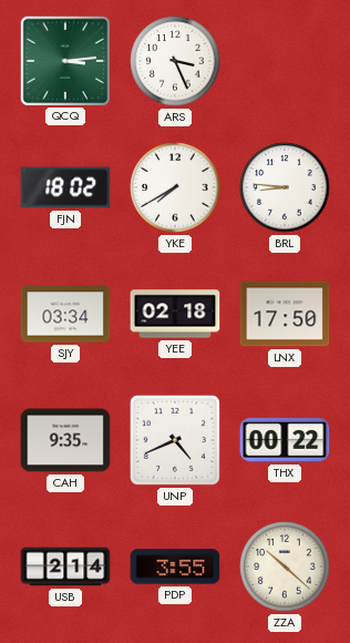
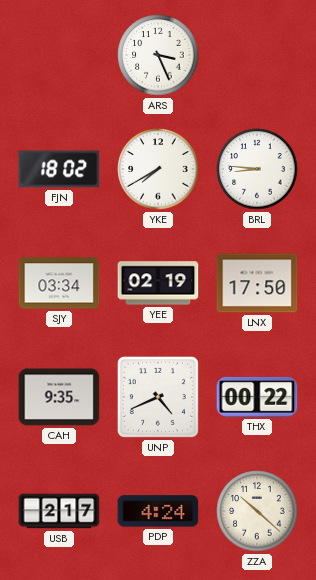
QCQ: 3:14 -> none
YEE: 02:18 -> 02:19
USB: 2:14 -> 2:17
PDP: 3:55 -> 4:24
